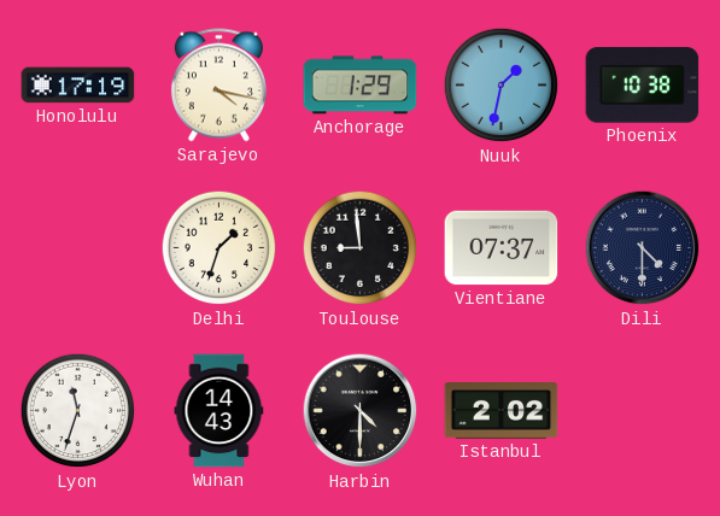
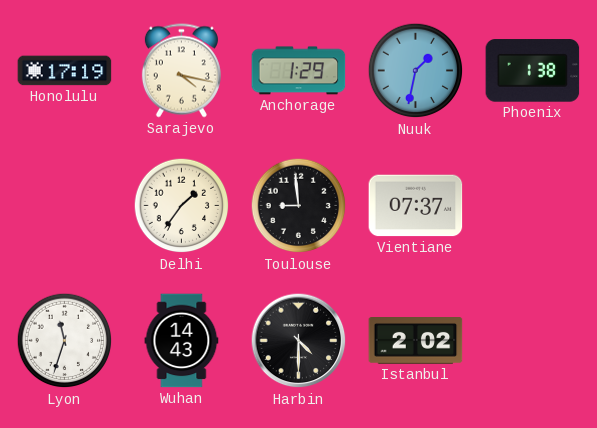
Phoenix: 10:38 -> 1:38
Delhi: 1:33 -> 1:36
Dili: 4:30 -> none
